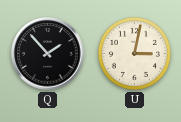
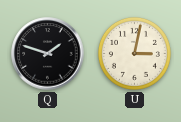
Q: 1:53 -> 1:48
